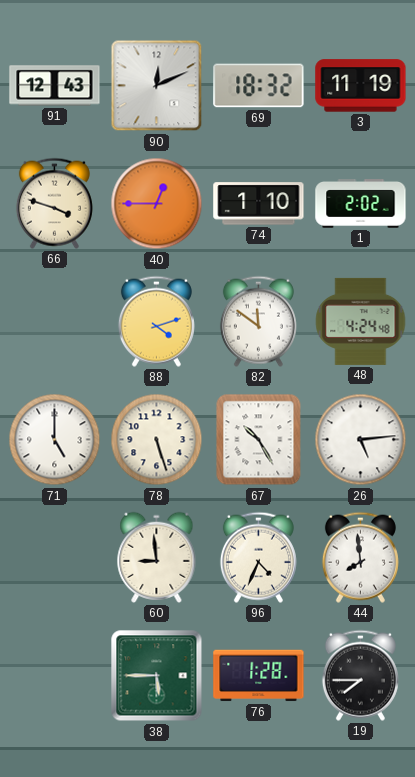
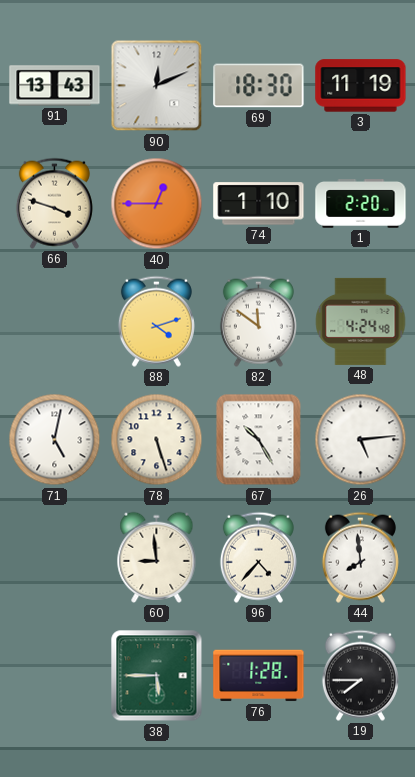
91: 12:43 -> 13:43
69: 18:32 -> 18:30
1: 2:02 -> 2:20
71: 5:00 -> 5:02
96: 4:34 -> 4:37
